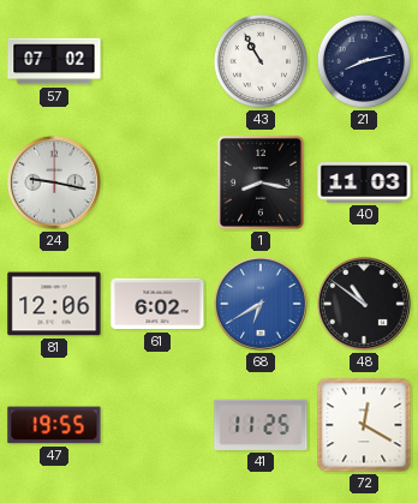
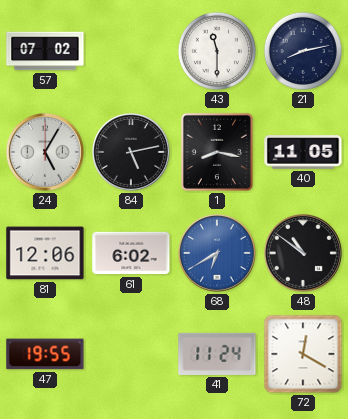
43: 10:55 -> 11:30
24: 9:17 -> 5:05
84: none -> 5:13
40: 11:03 -> 11:05
41: 11:25 -> 11:24
